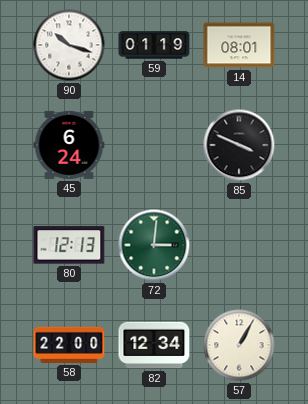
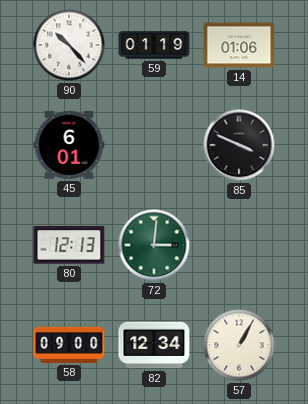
90: 10:18 -> 10:23
14: 08:01 -> 01:06
45: 6:24 -> 6:01
58: 22:00 -> 09:00
